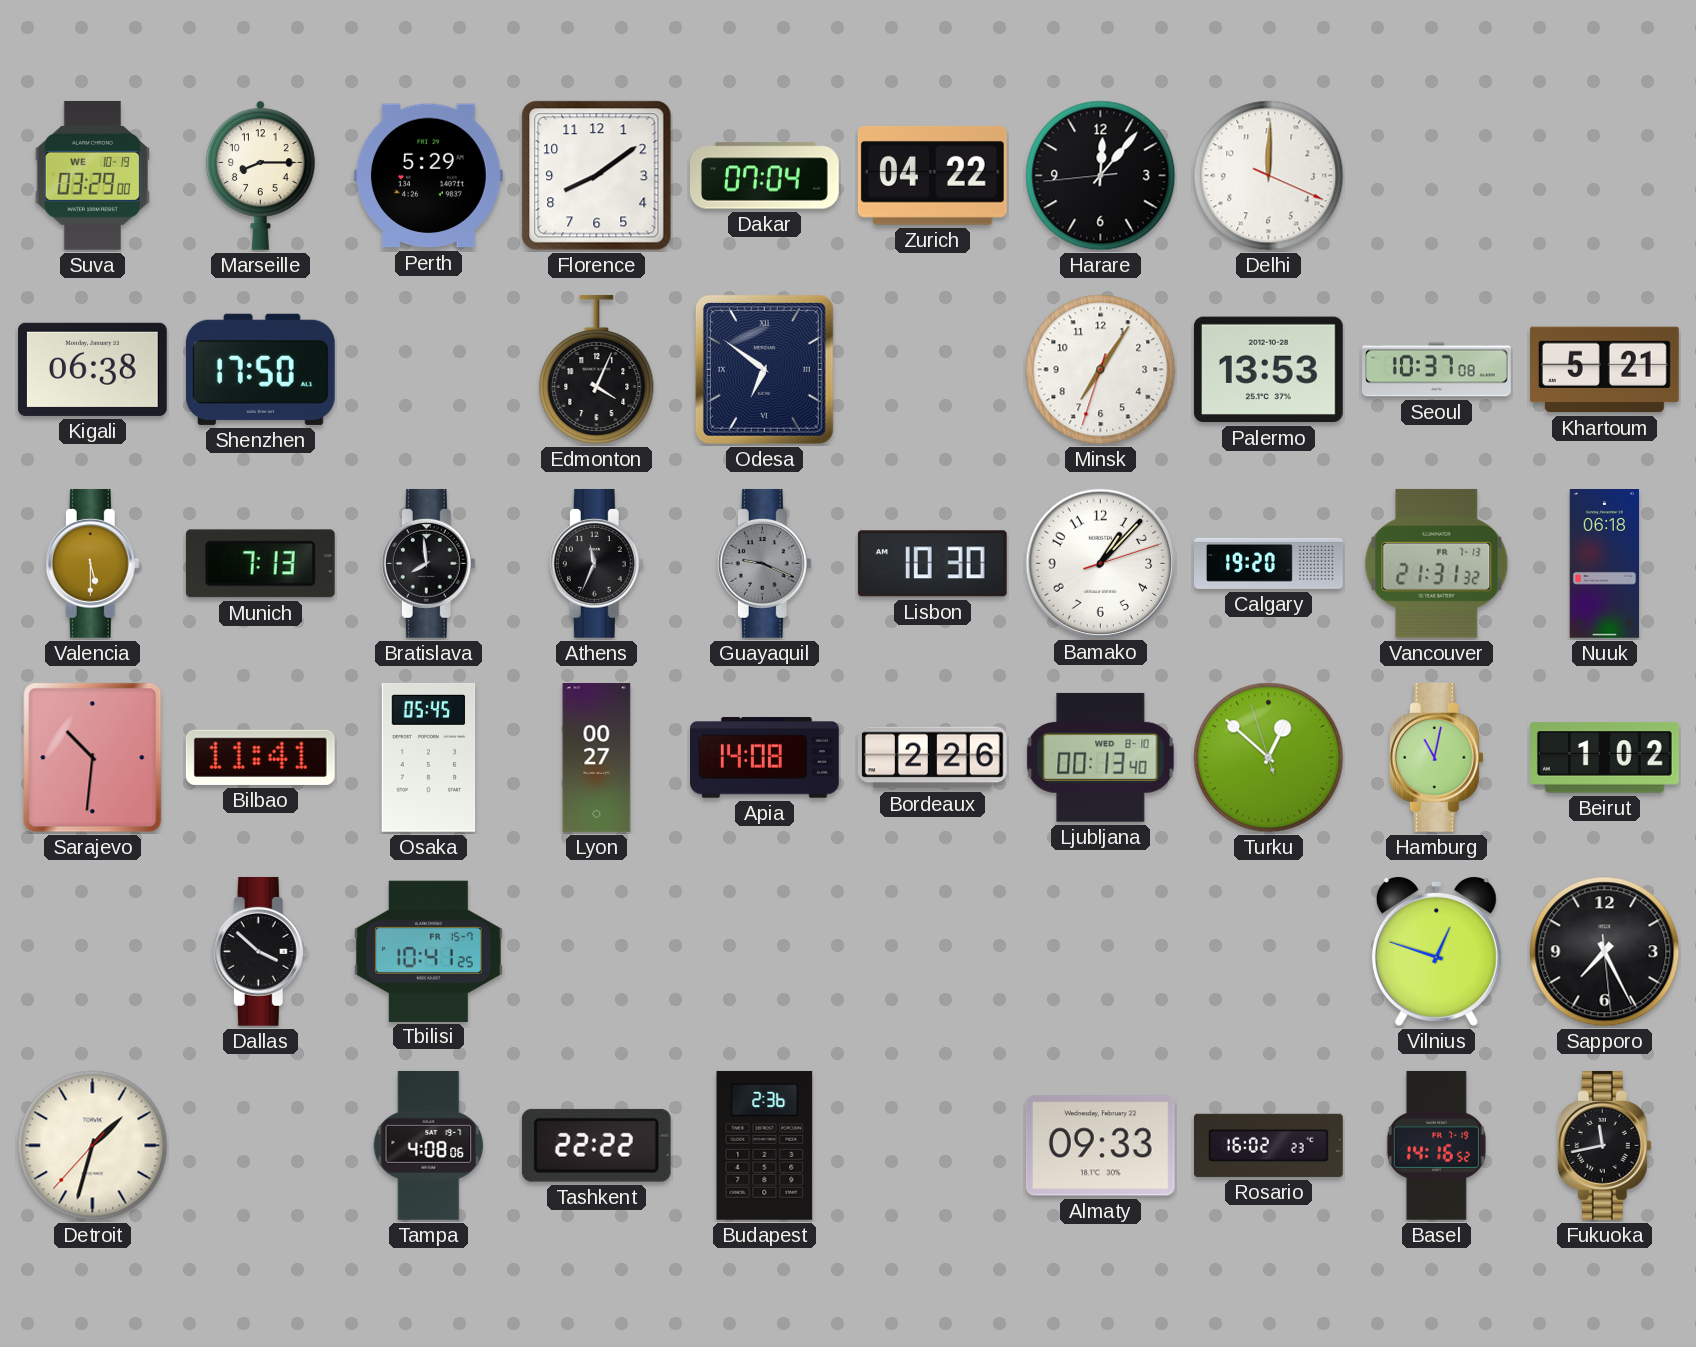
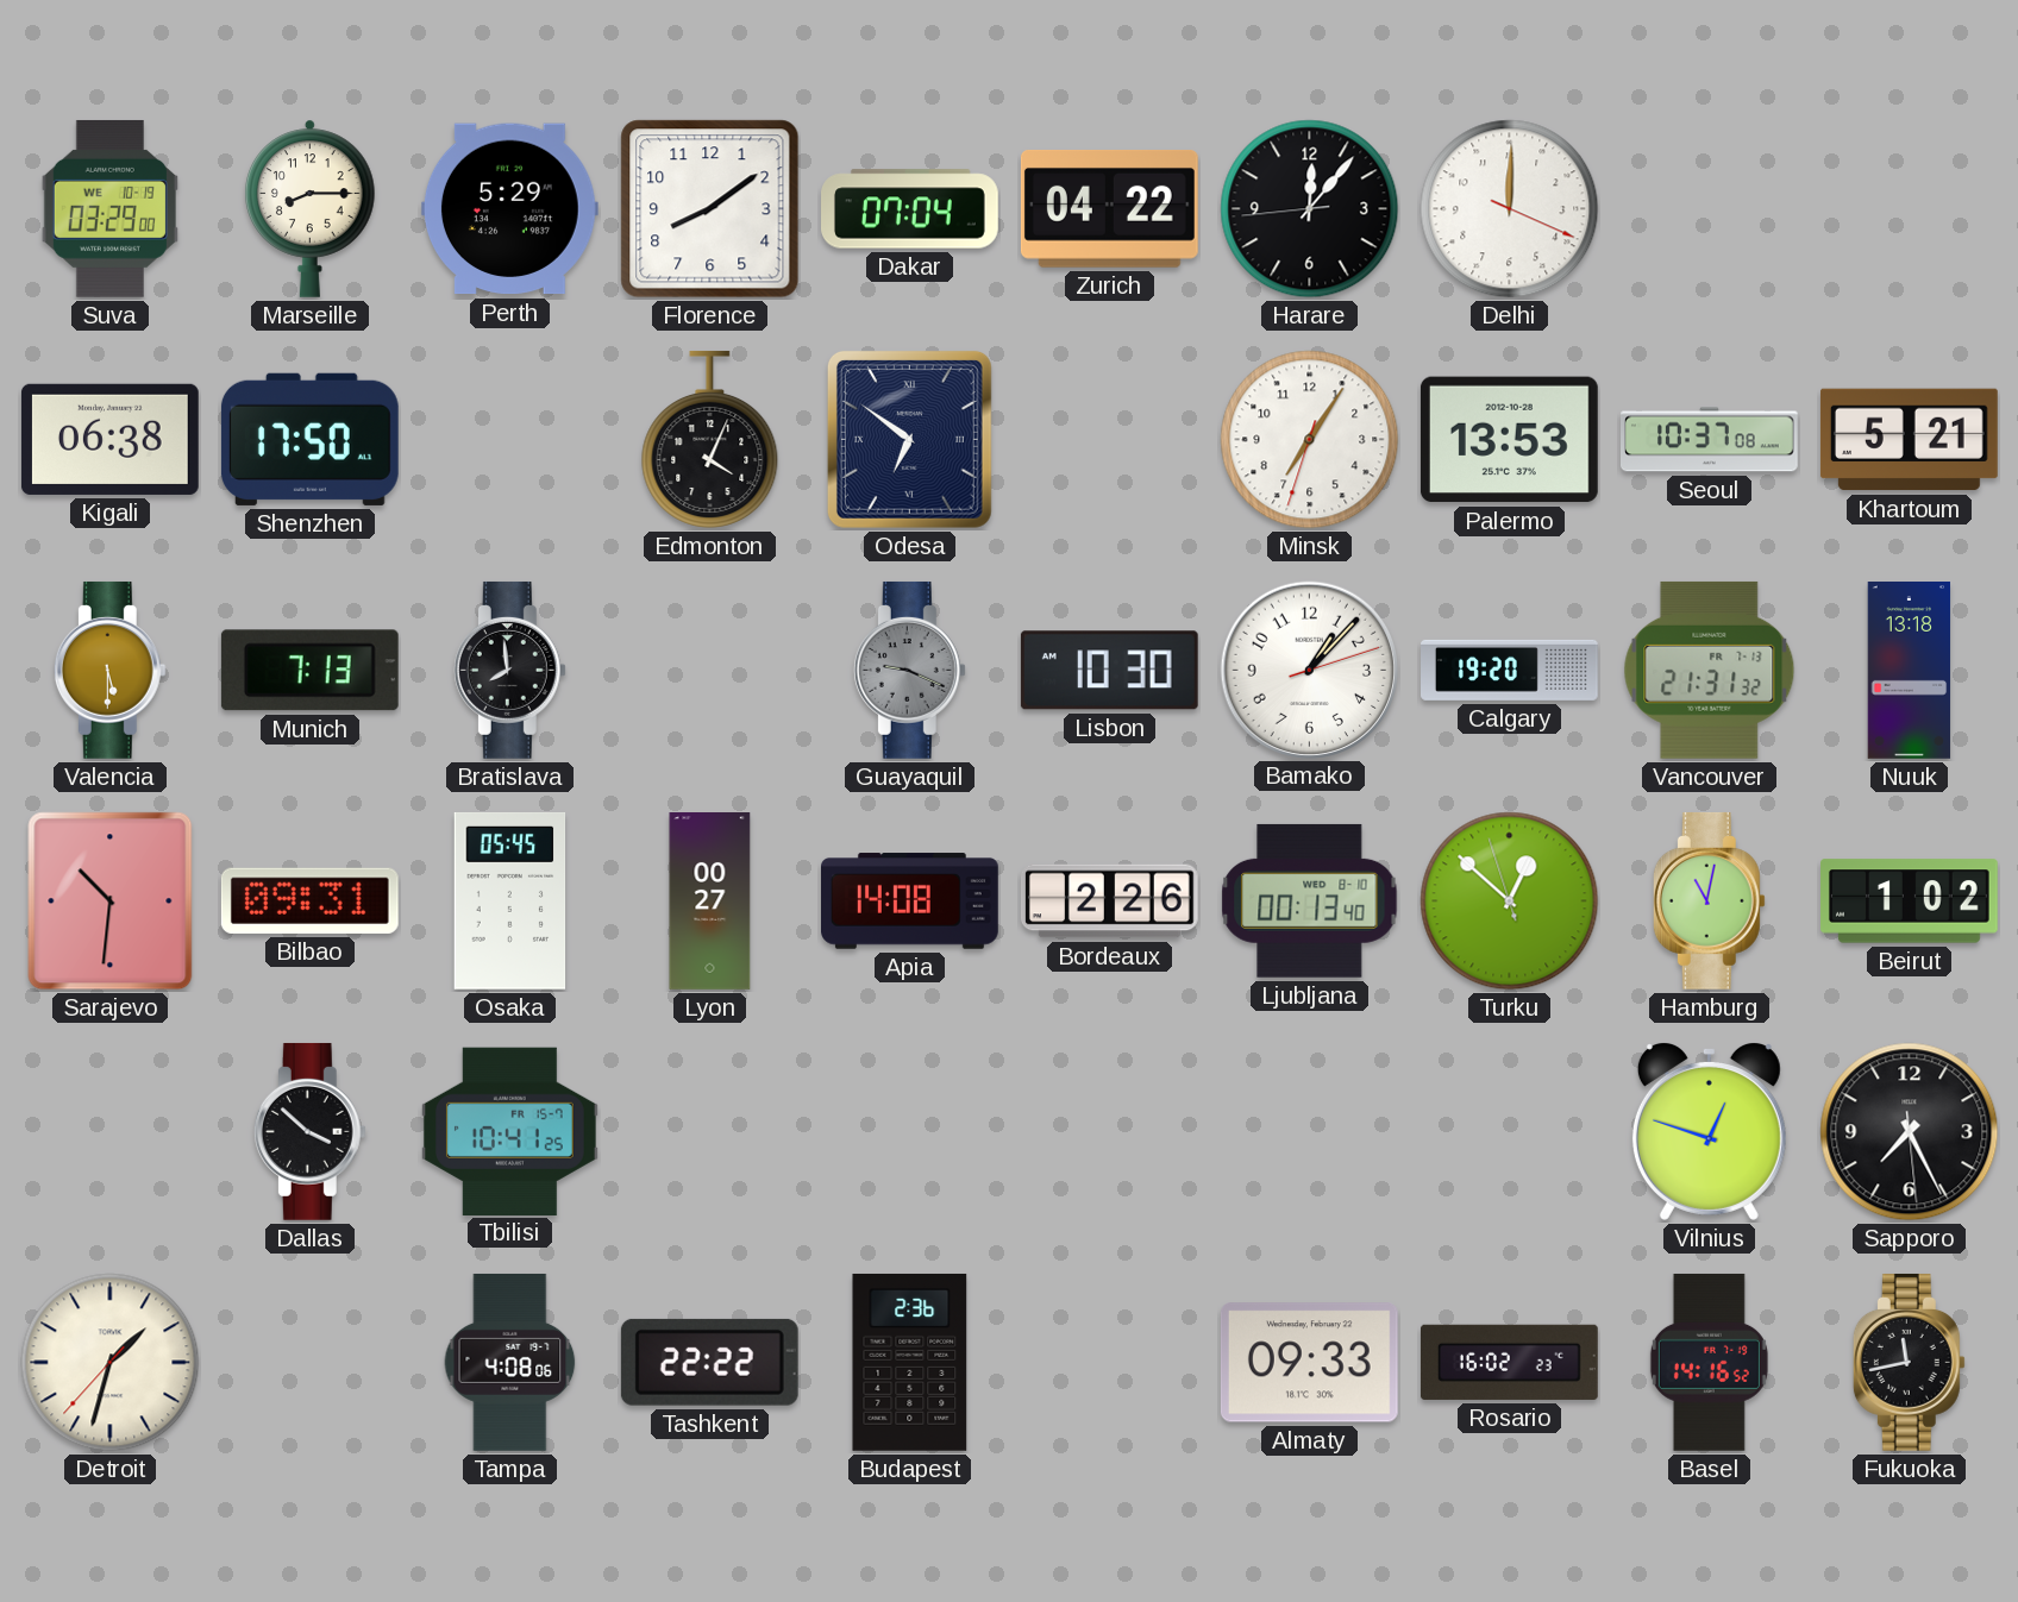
Athens: 11:34 -> none
Nuuk: 06:18 -> 13:18
Bilbao: 11:41 -> 09:31
